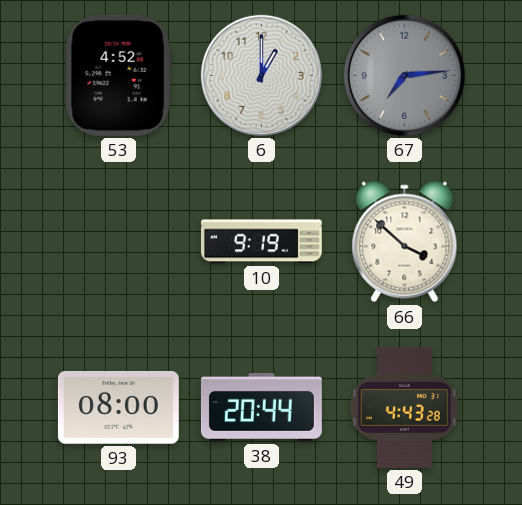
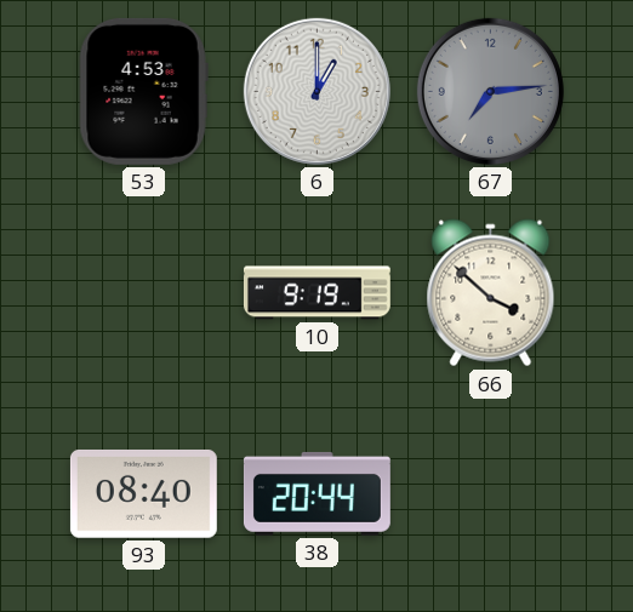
53: 4:52 -> 4:53
93: 08:00 -> 08:40
49: 4:43 -> none
